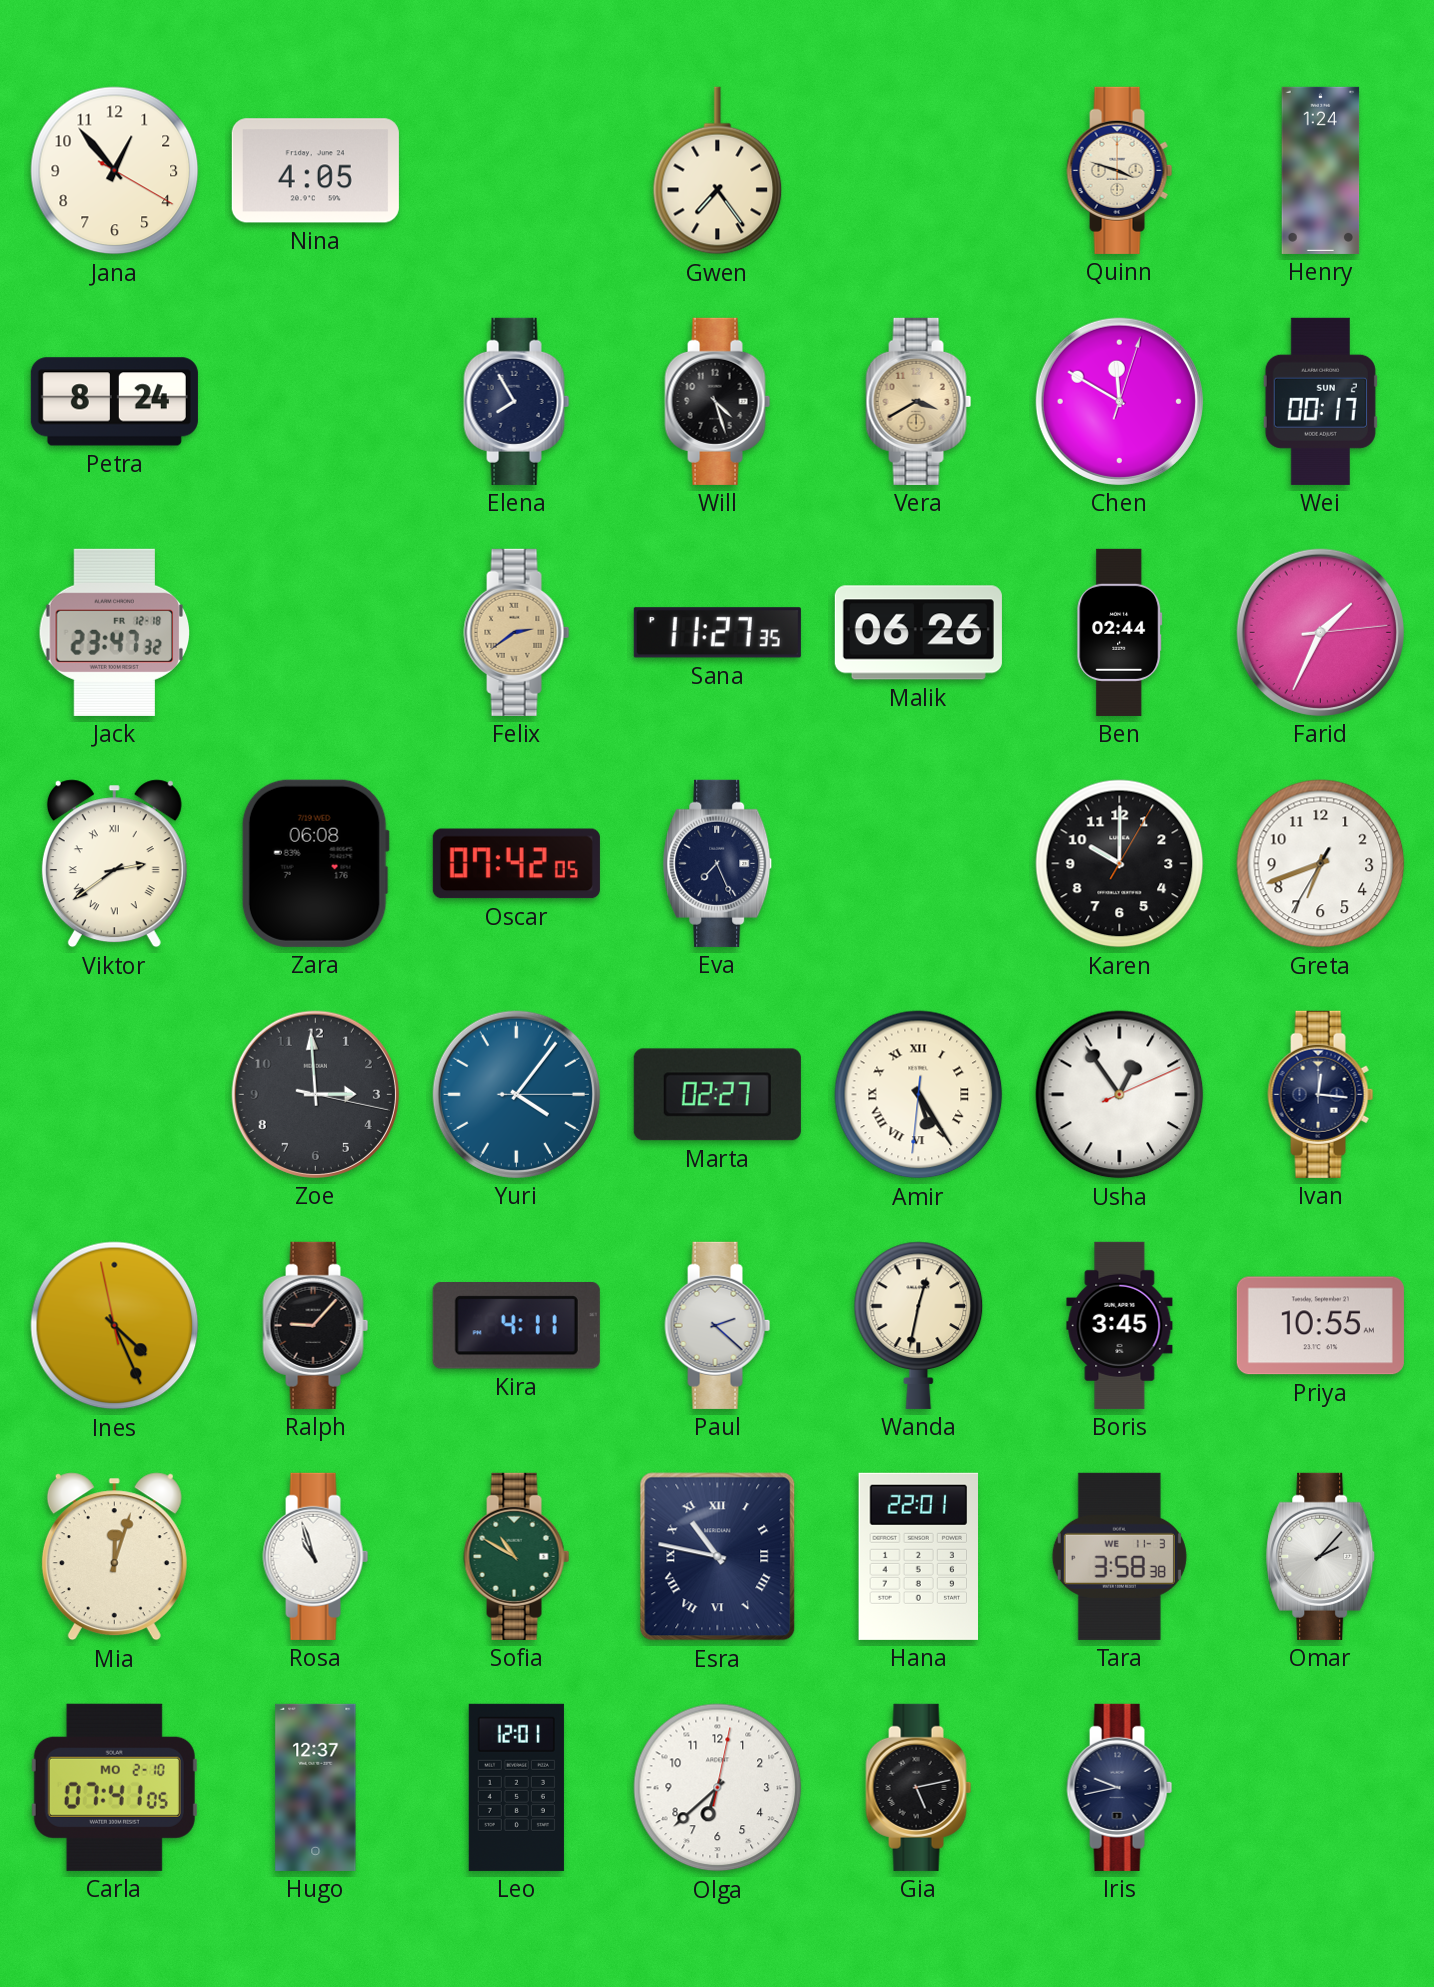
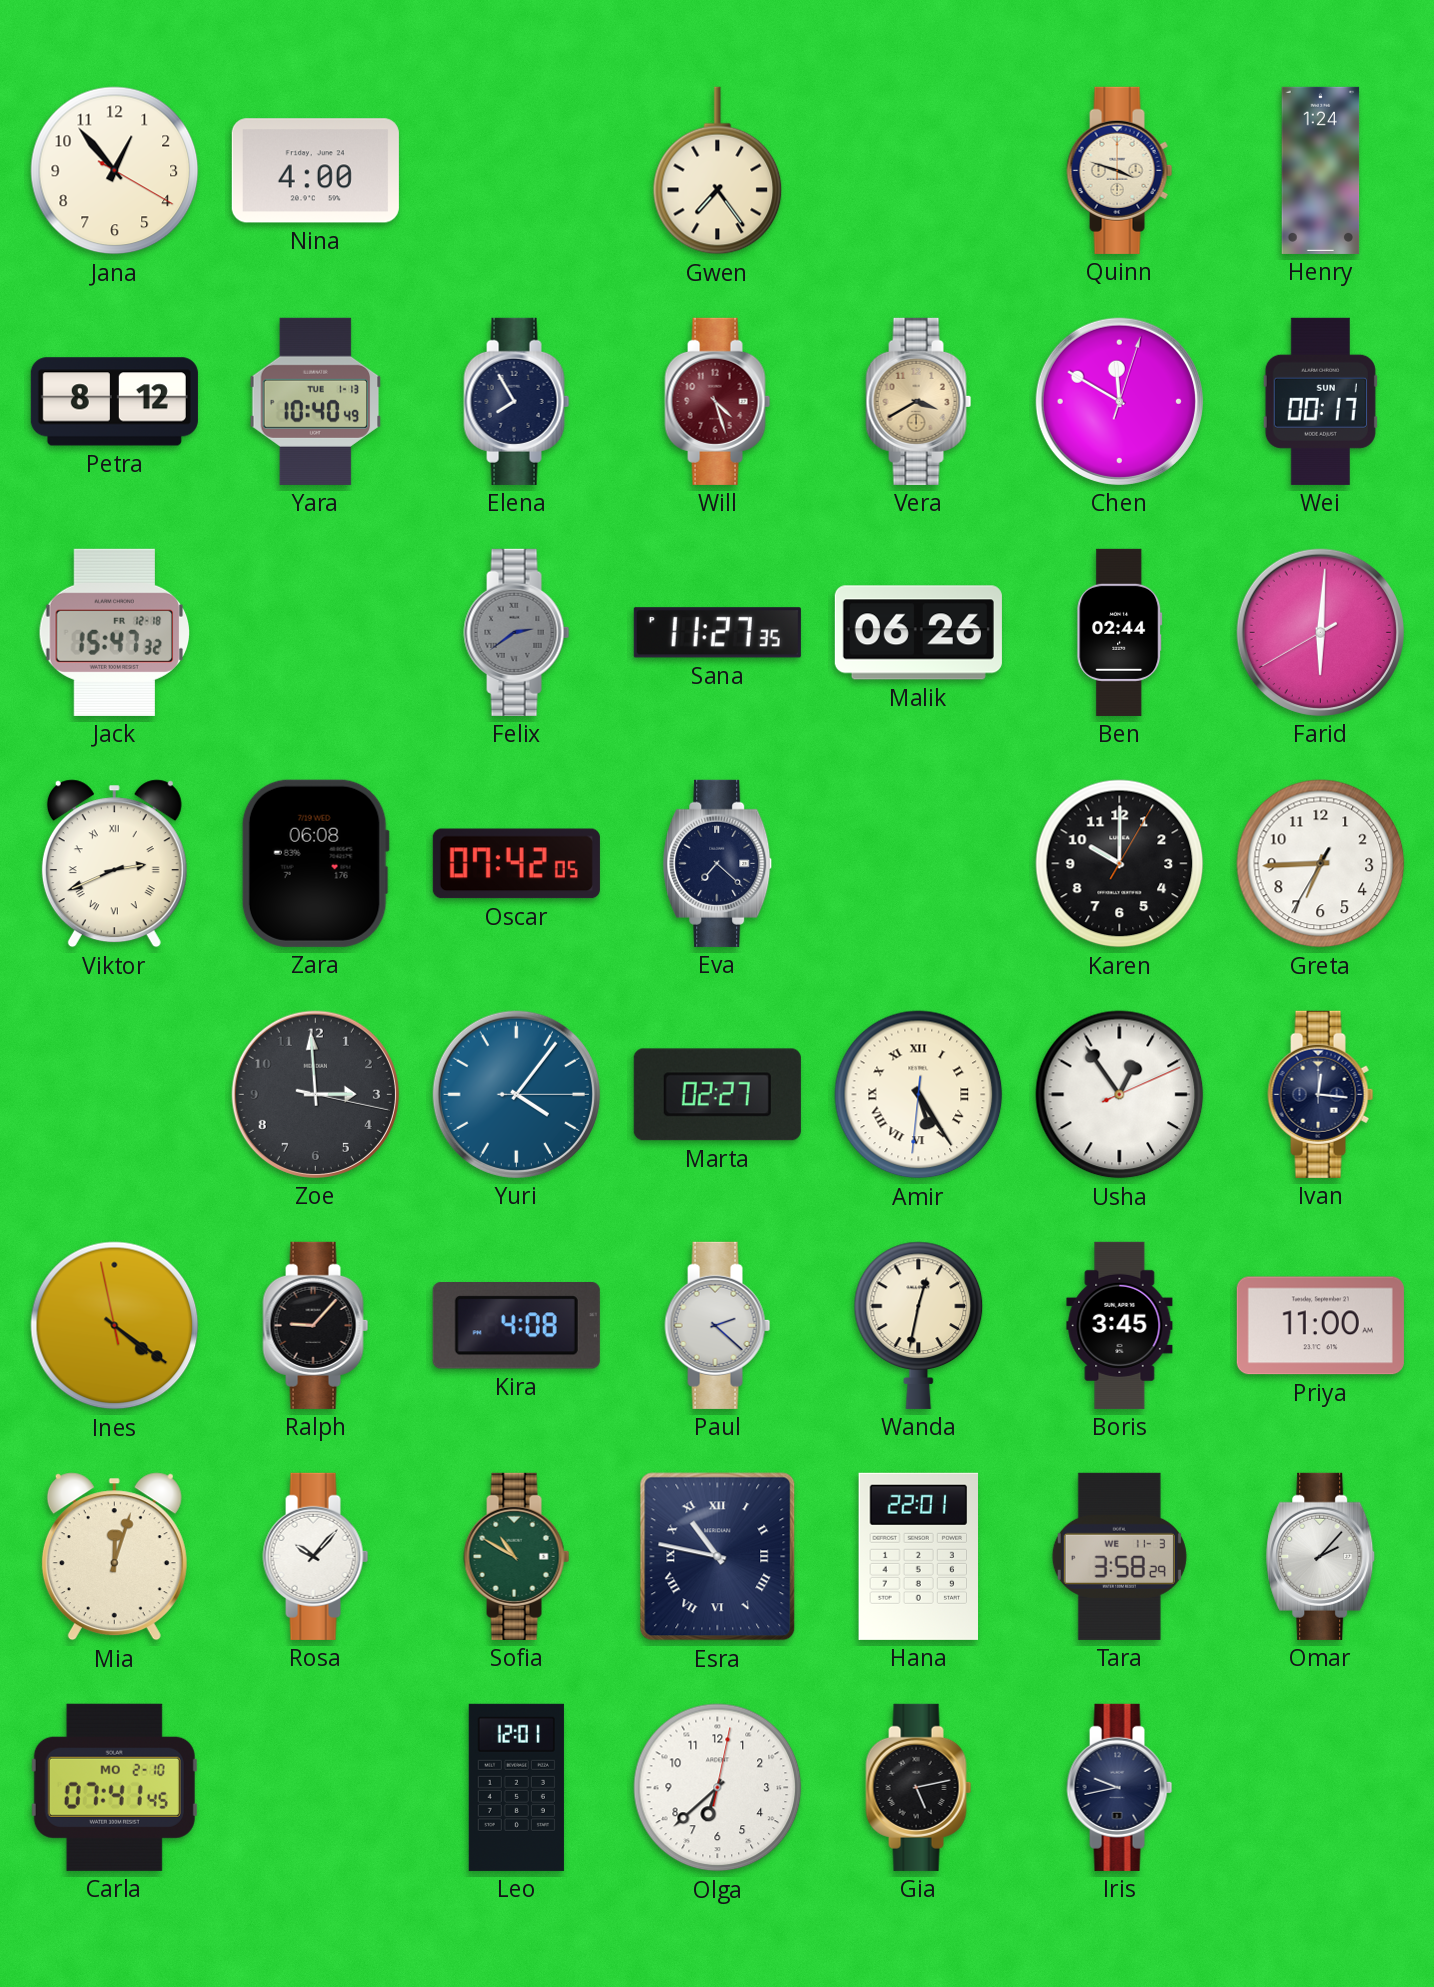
Nina: 4:05 -> 4:00
Petra: 8:24 -> 8:12
Yara: none -> 10:40
Will dial: black -> burgundy
Wei date: SUN 2 -> SUN 1
Jack: 23:47 -> 15:47
Felix dial: champagne -> grey
Farid: 1:34 -> 6:00
Viktor: 2:39 -> 2:41
Eva: 7:26 -> 7:22
Greta: 6:41 -> 6:44
Ines: 4:25 -> 4:20
Kira: 4:11 -> 4:08
Priya: 10:55 -> 11:00
Rosa: 10:57 -> 10:07
Tara: 3:58:38 -> 3:58:29
Carla: 07:41:05 -> 07:41:45
Hugo: 12:37 -> none
